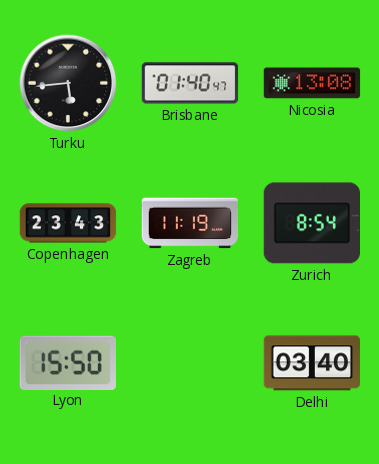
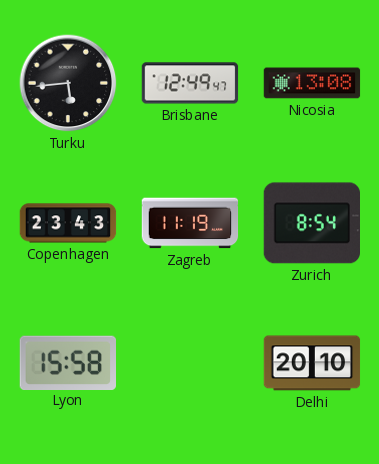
Brisbane: 01:40 -> 12:49
Lyon: 15:50 -> 15:58
Delhi: 03:40 -> 20:10
